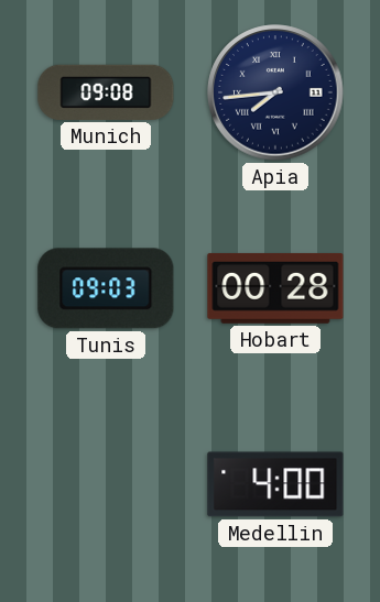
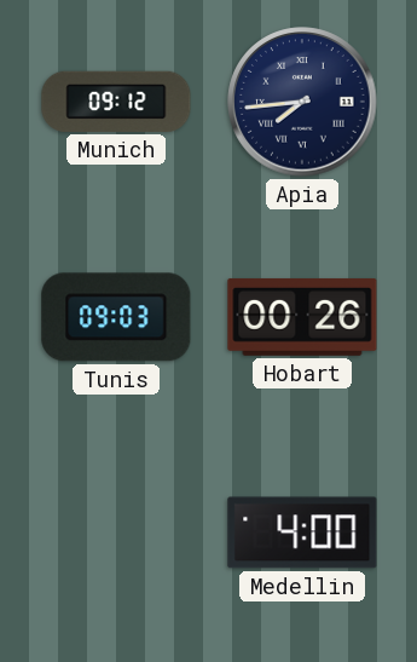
Munich: 09:08 -> 09:12
Hobart: 00:28 -> 00:26
